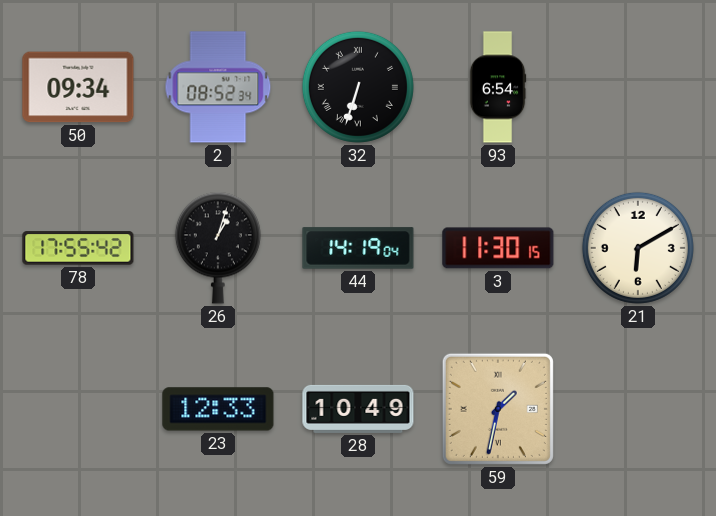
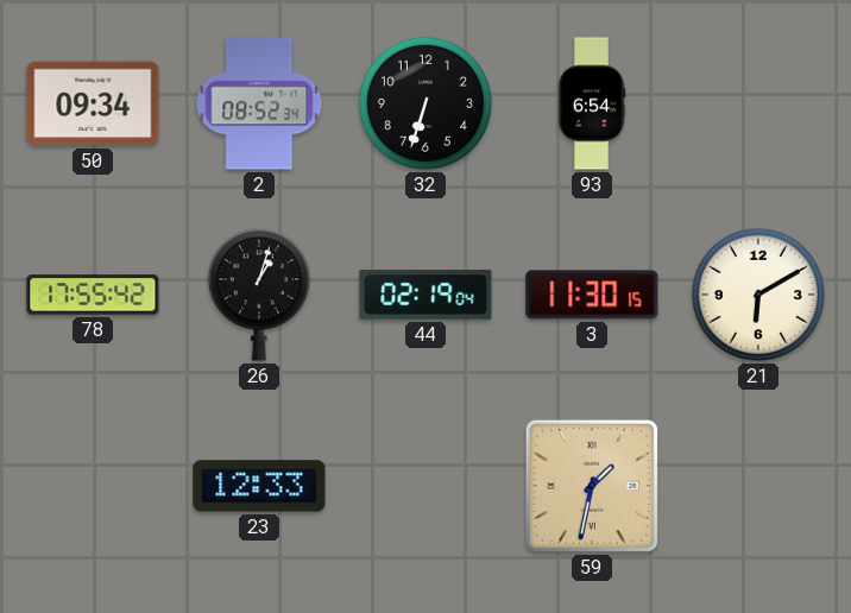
32 numerals: Roman -> Arabic
44: 14:19 -> 02:19
28: 10:49 -> none
